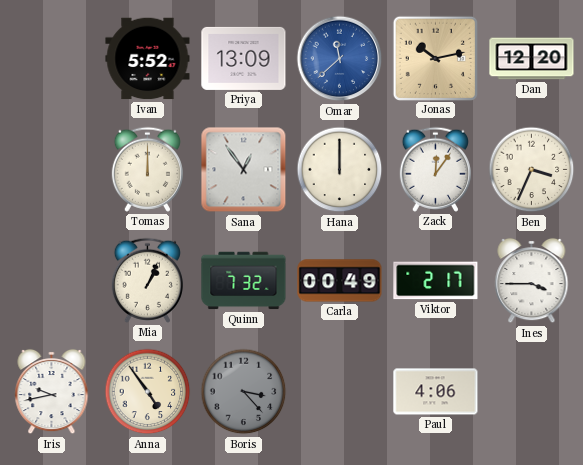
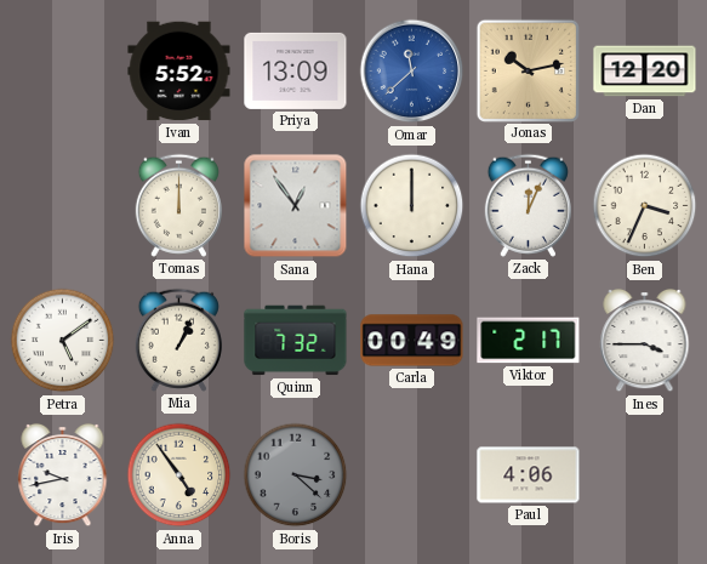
Zack: 12:06 -> 12:04
Petra: none -> 5:09
Boris: 3:23 -> 3:22
